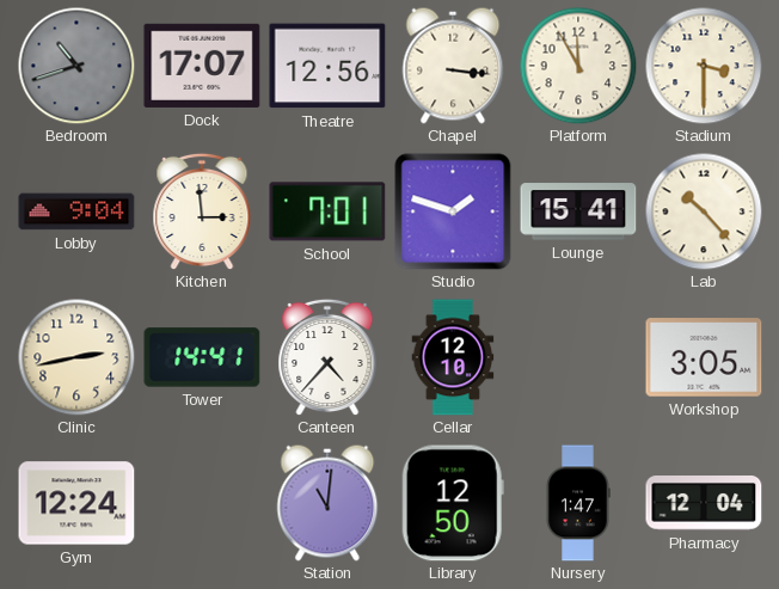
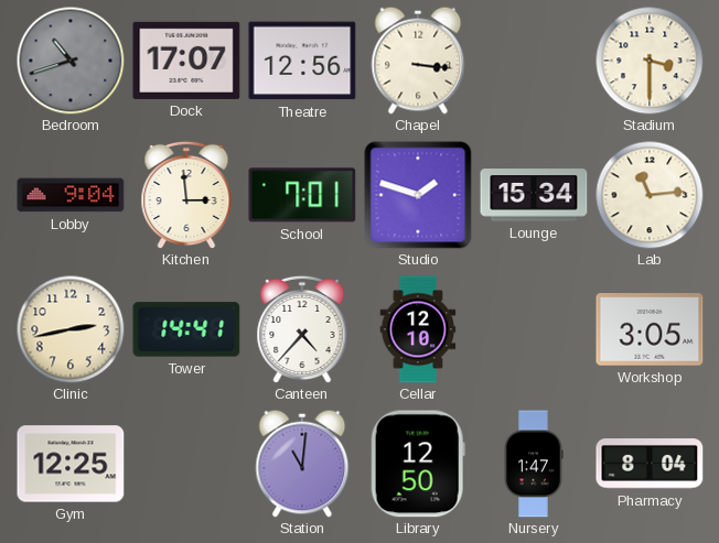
Platform: 11:55 -> none
Lounge: 15:41 -> 15:34
Lab: 10:23 -> 11:14
Gym: 12:24 -> 12:25
Pharmacy: 12:04 -> 8:04
